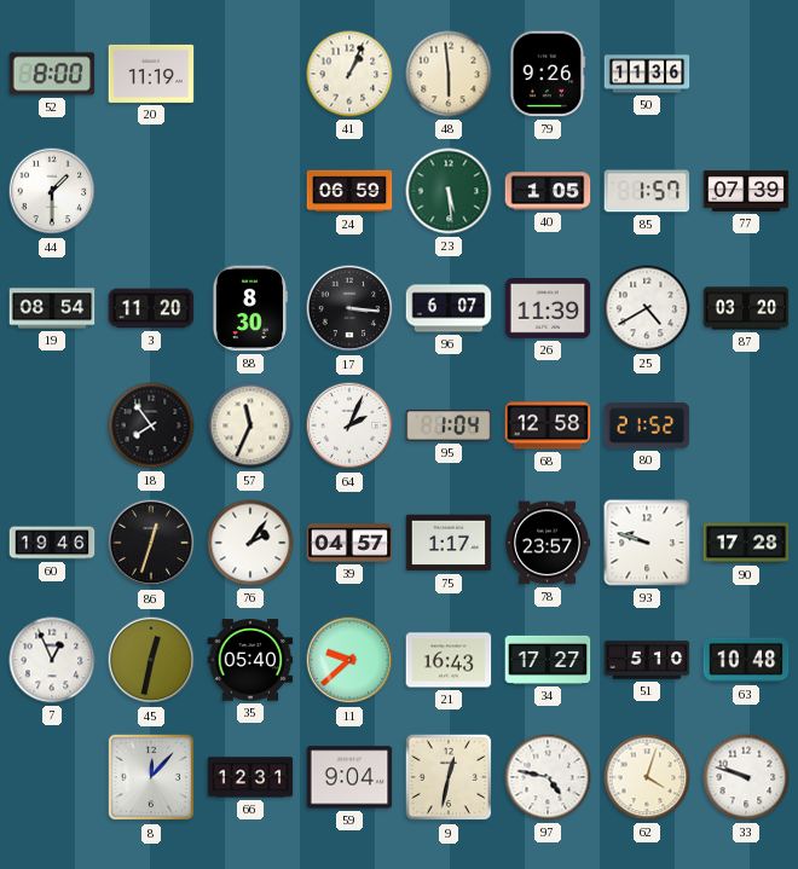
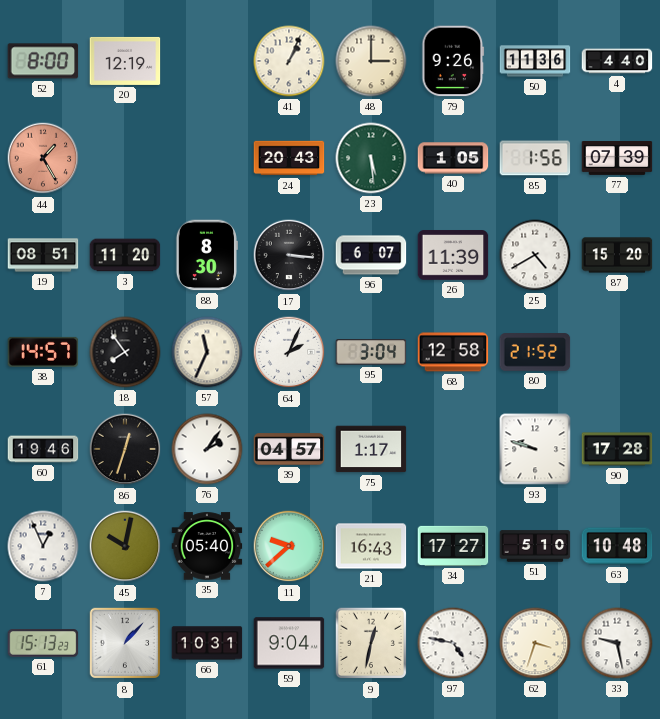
20: 11:19 -> 12:19
48: 5:59 -> 3:00
4: none -> 4:40
44: 1:30 -> 1:25
44 dial: white -> salmon
24: 06:59 -> 20:43
85: 1:57 -> 1:56
19: 08:54 -> 08:51
87: 03:20 -> 15:20
38: none -> 14:57
95: 1:04 -> 3:04
78: 23:57 -> none
45: 12:32 -> 10:02
61: none -> 15:13
8: 12:07 -> 1:07
66: 12:31 -> 10:31
62: 4:03 -> 3:33
33: 9:48 -> 9:28
